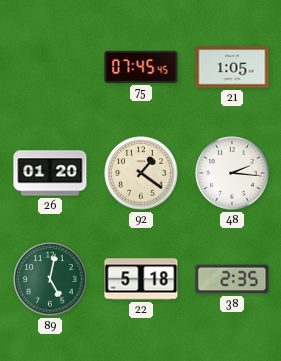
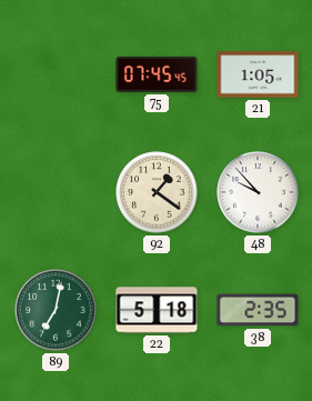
26: 01:20 -> none
48: 2:16 -> 9:53
89: 5:02 -> 7:02
